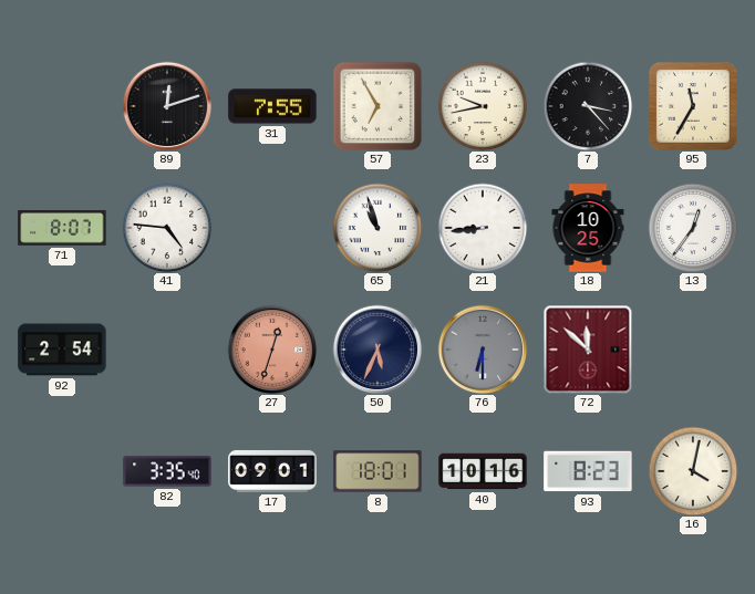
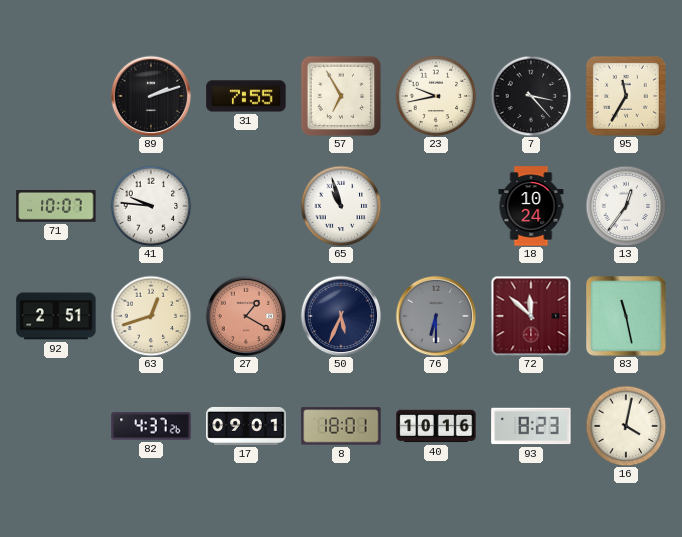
89: 12:12 -> 2:12
71: 8:07 -> 10:07
41: 4:46 -> 9:46
21: 8:44 -> none
18: 10:25 -> 10:24
92: 2:54 -> 2:51
63: none -> 12:42
27: 12:33 -> 1:20
83: none -> 11:28
82: 3:35 -> 4:37
